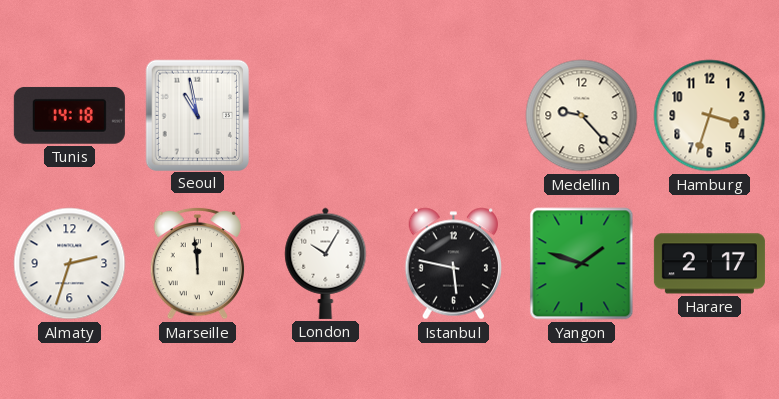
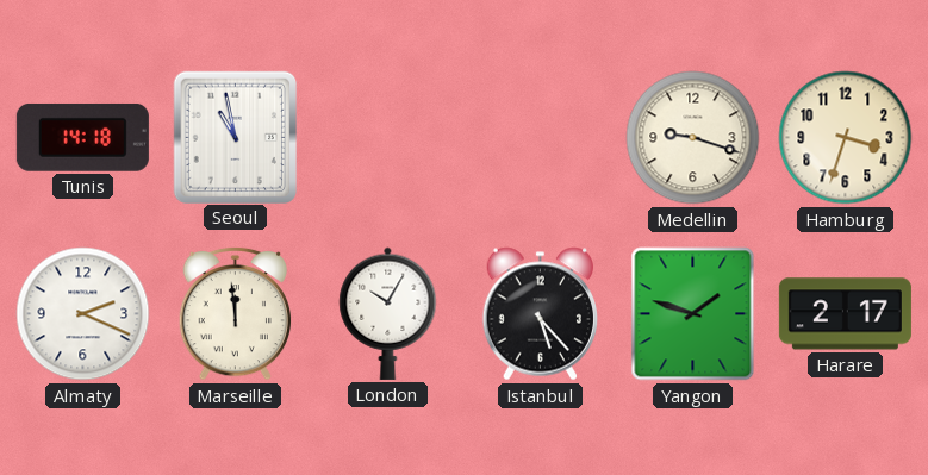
Medellin: 9:23 -> 9:18
Almaty: 2:33 -> 2:19
Istanbul: 5:47 -> 5:23
